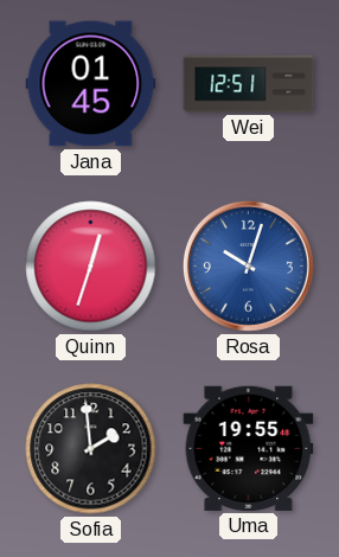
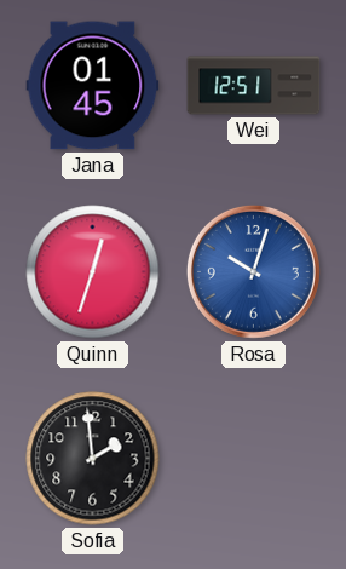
Uma: 19:55 -> none
